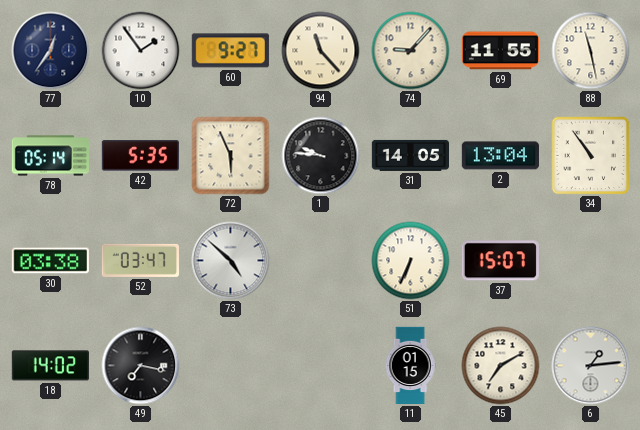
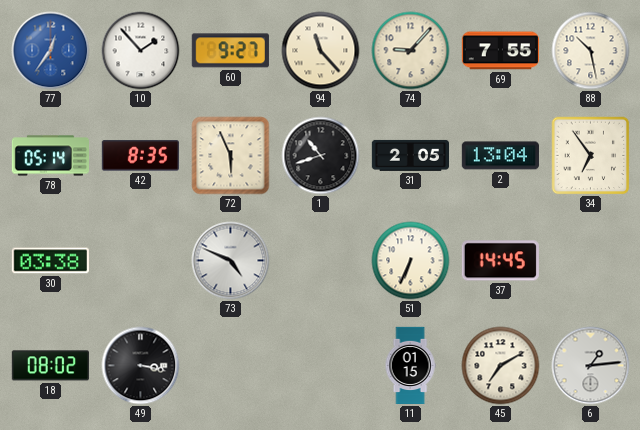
77 dial: navy -> blue
10: 1:54 -> 1:53
69: 11:55 -> 7:55
88: 11:28 -> 10:28
42: 5:35 -> 8:35
1: 9:46 -> 10:42
31: 14:05 -> 2:05
34: 10:54 -> 6:54
52: 03:47 -> none
73: 4:52 -> 4:49
37: 15:07 -> 14:45
18: 14:02 -> 08:02
49: 7:17 -> 3:17
